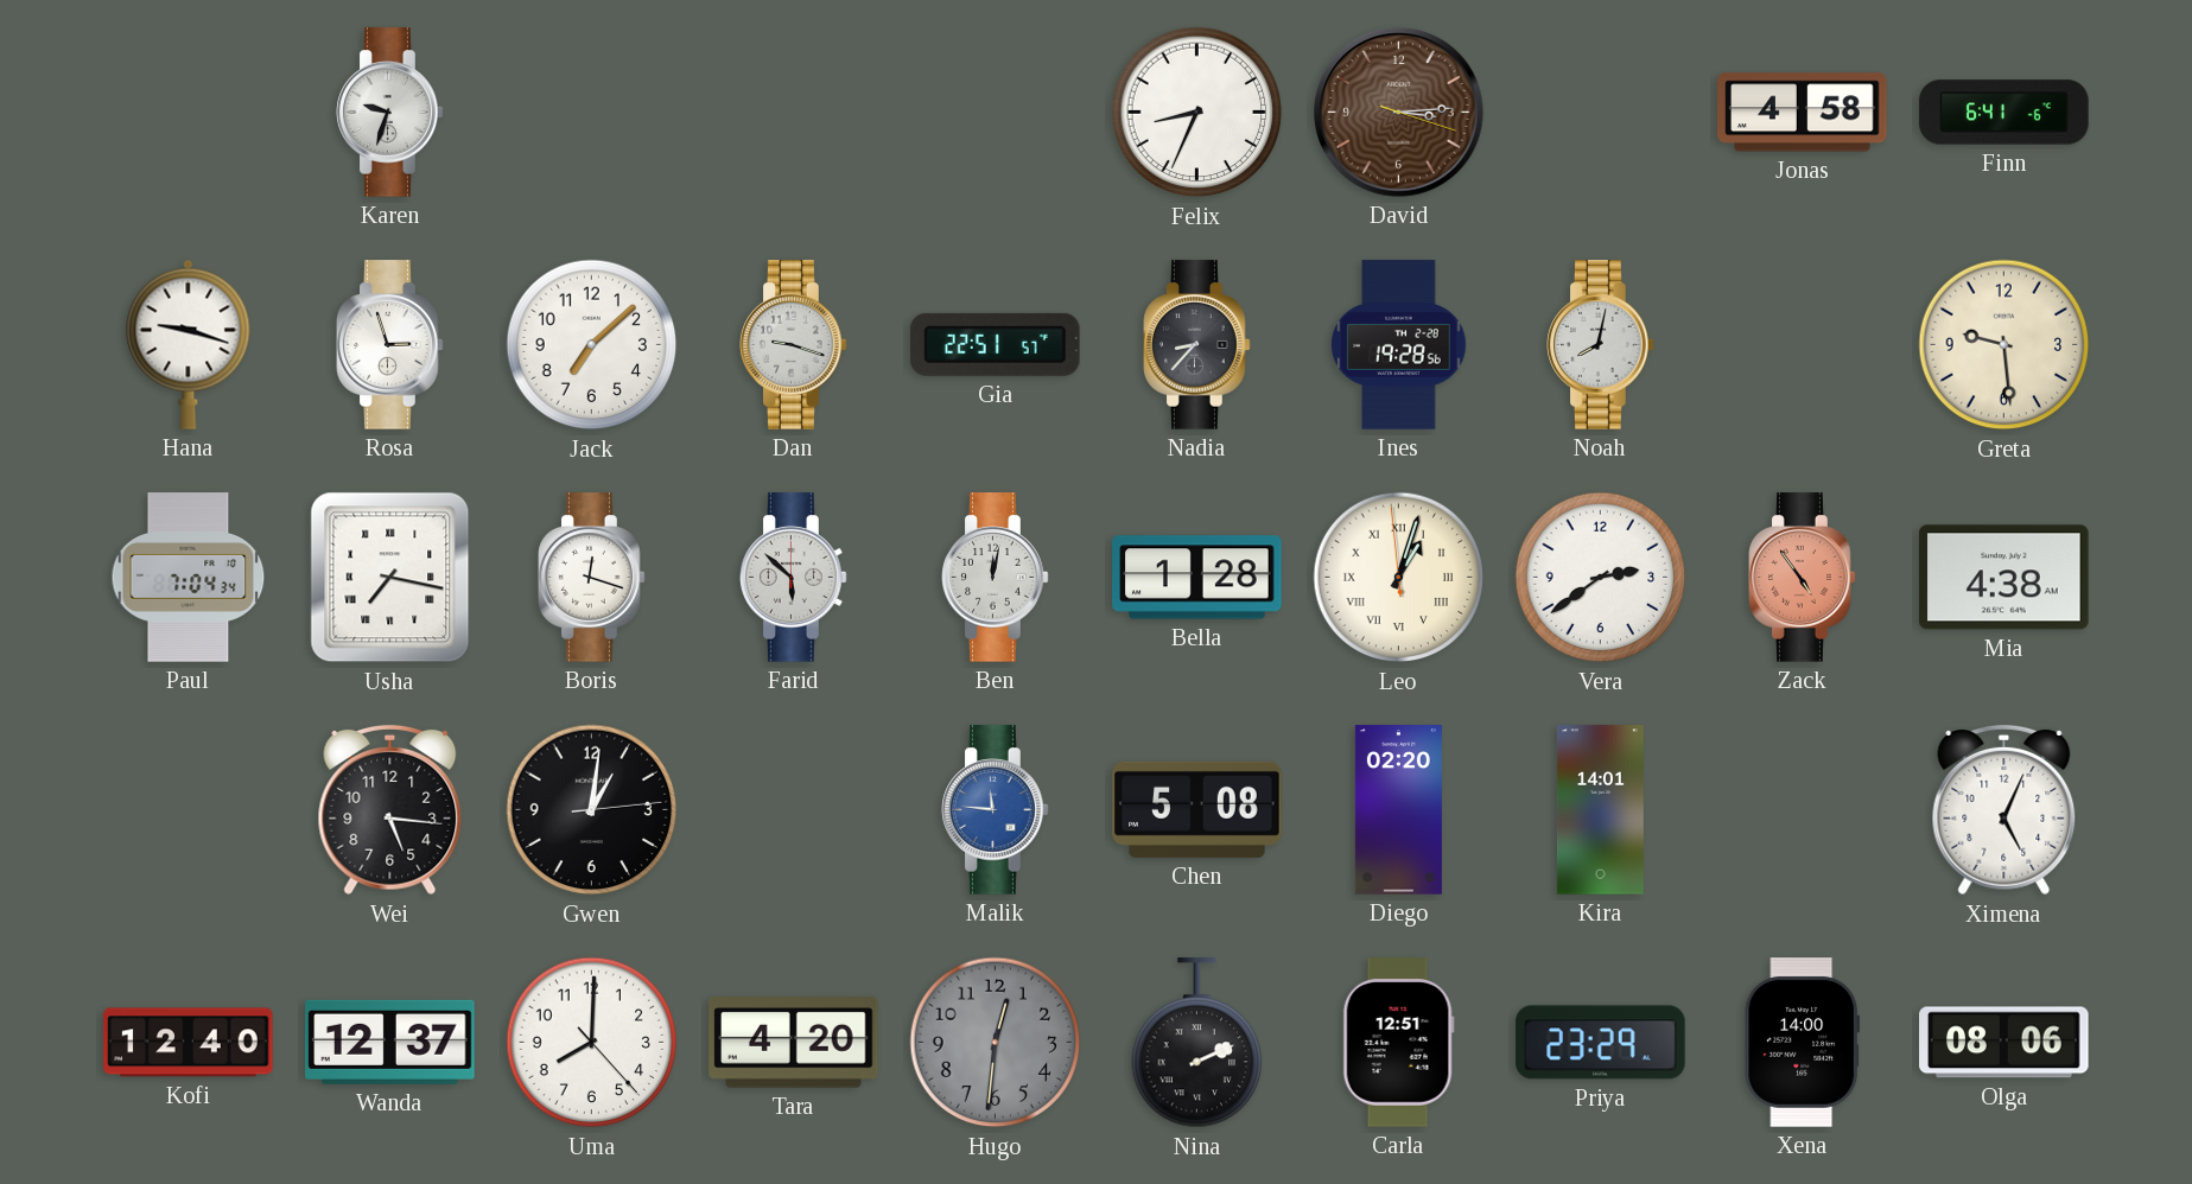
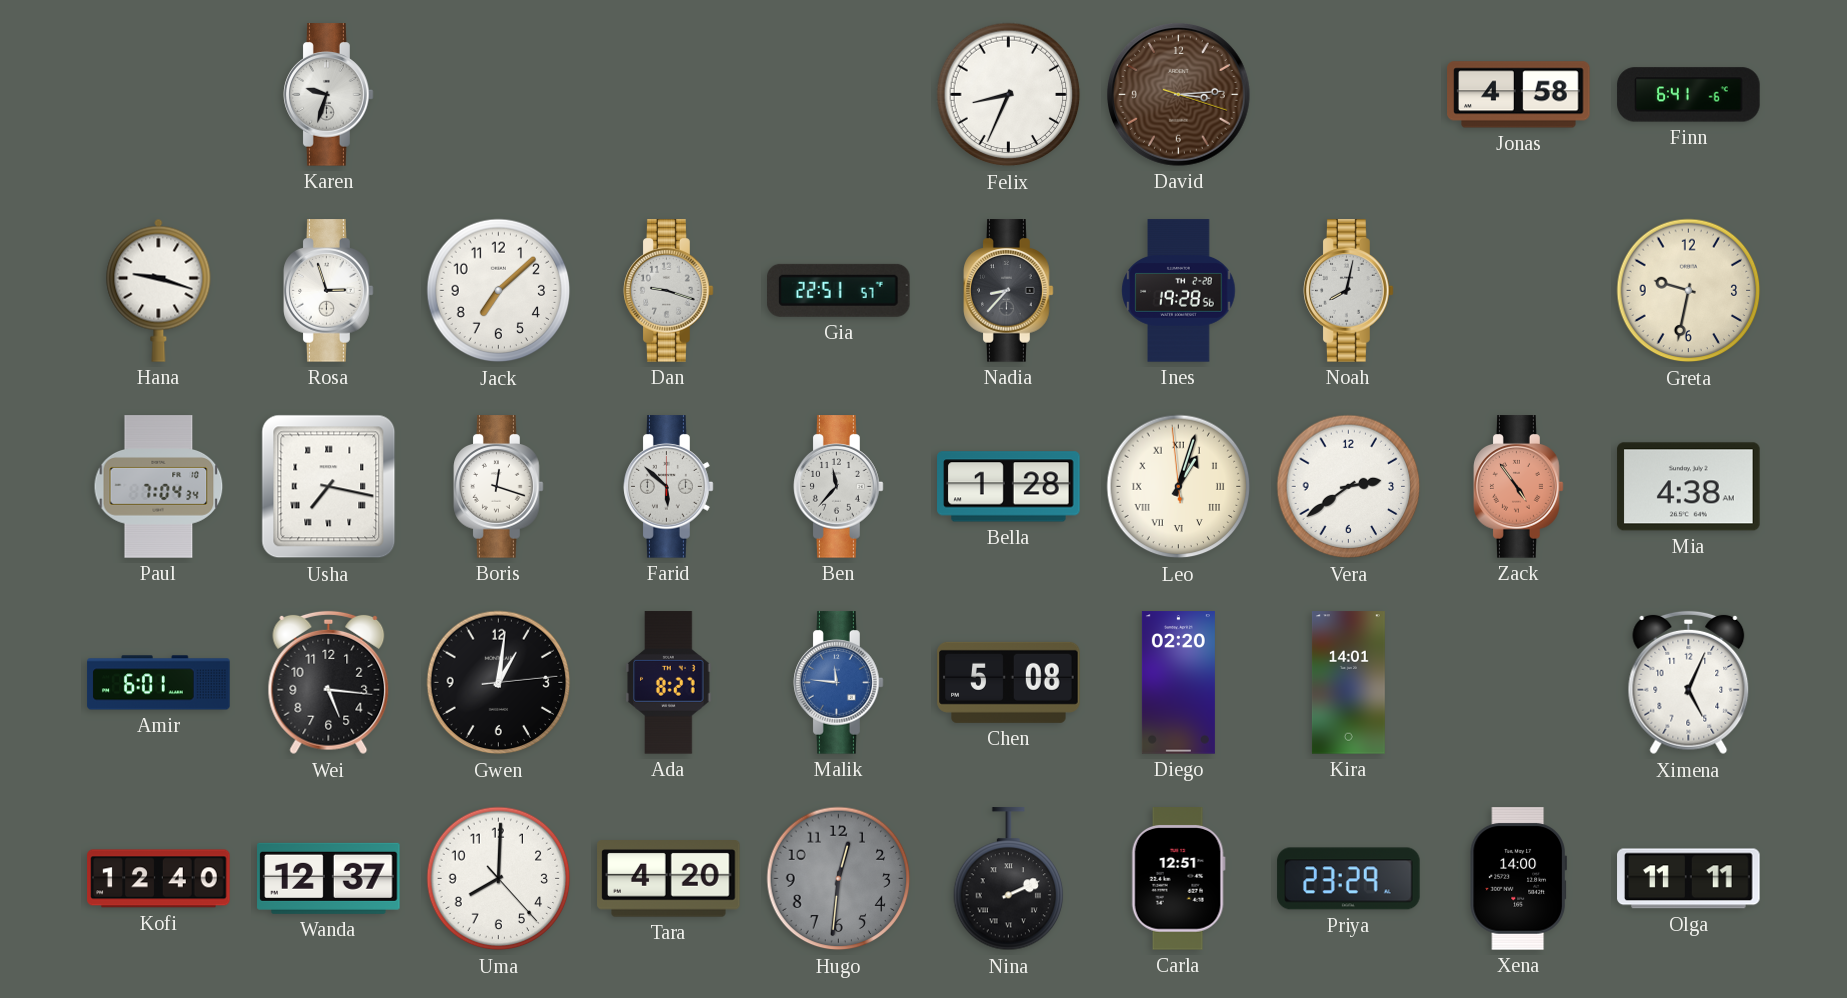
Greta: 9:29 -> 9:32
Ben: 12:02 -> 11:37
Amir: none -> 6:01
Ada: none -> 8:27
Olga: 08:06 -> 11:11
